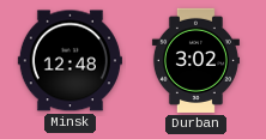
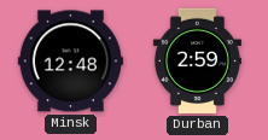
Durban: 3:02 -> 2:59
